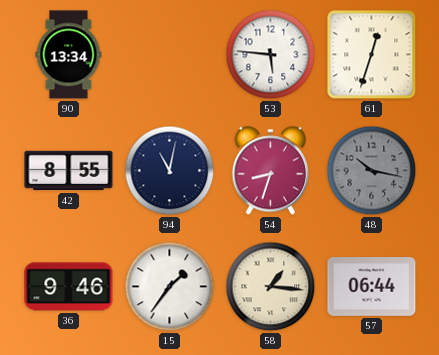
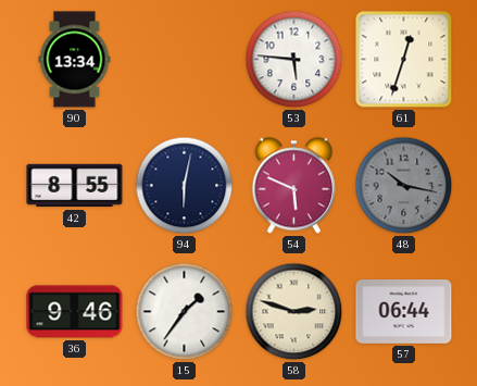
94: 11:02 -> 6:02
54: 8:33 -> 5:49
58: 1:16 -> 2:48
